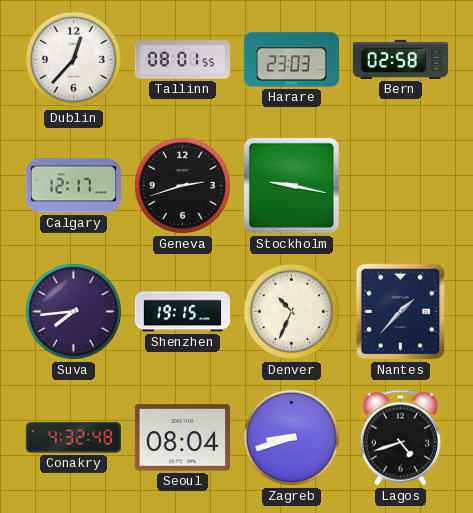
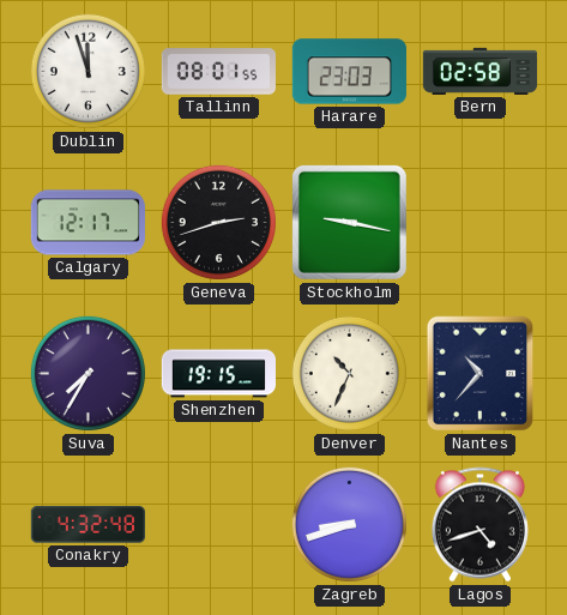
Dublin: 12:37 -> 11:57
Suva: 7:44 -> 7:35
Nantes: 1:37 -> 10:37
Seoul: 08:04 -> none
